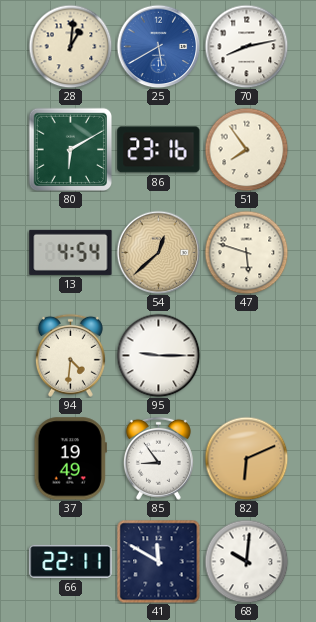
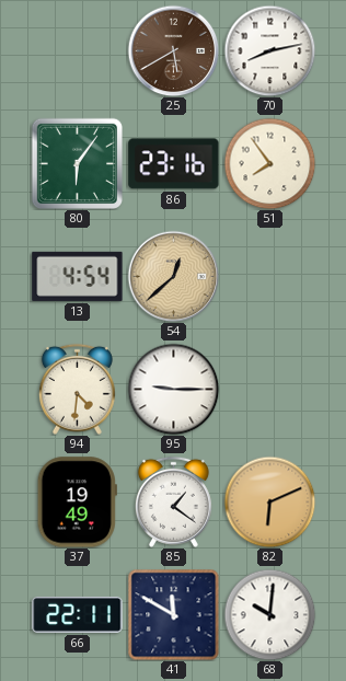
28: 1:01 -> none
25 dial: blue -> brown
80: 6:10 -> 6:06
47: 5:48 -> none
85: 8:54 -> 1:21
